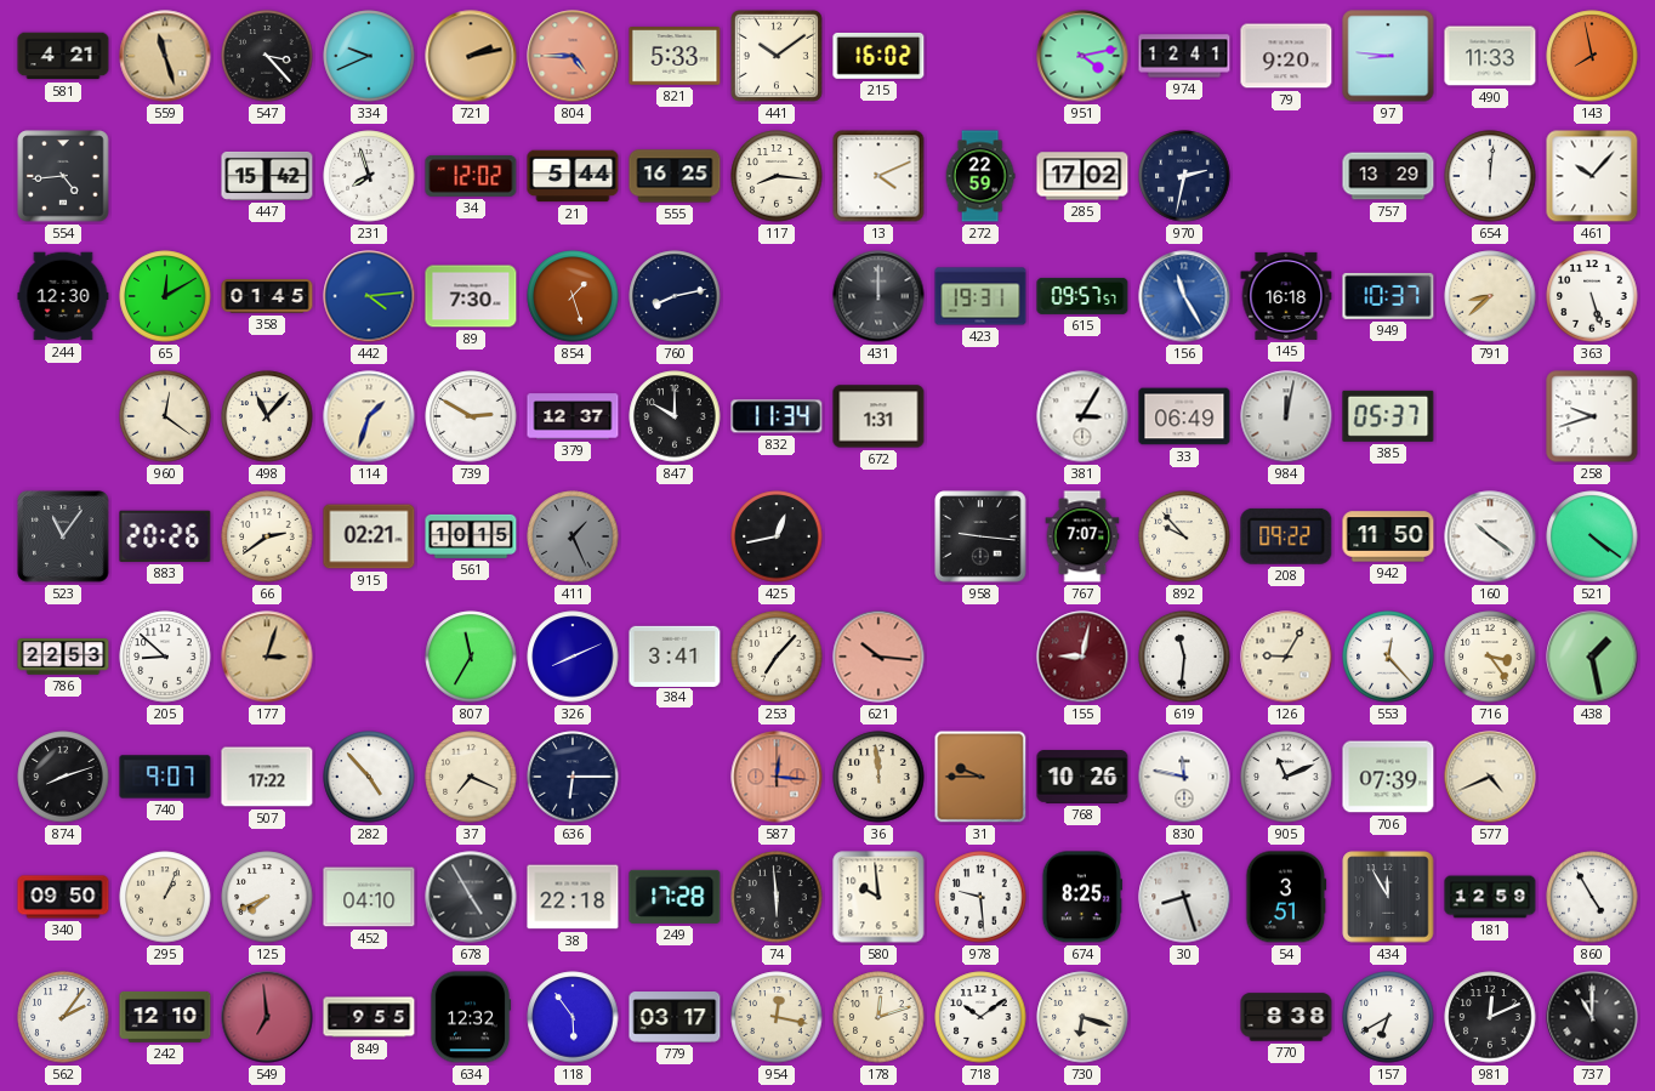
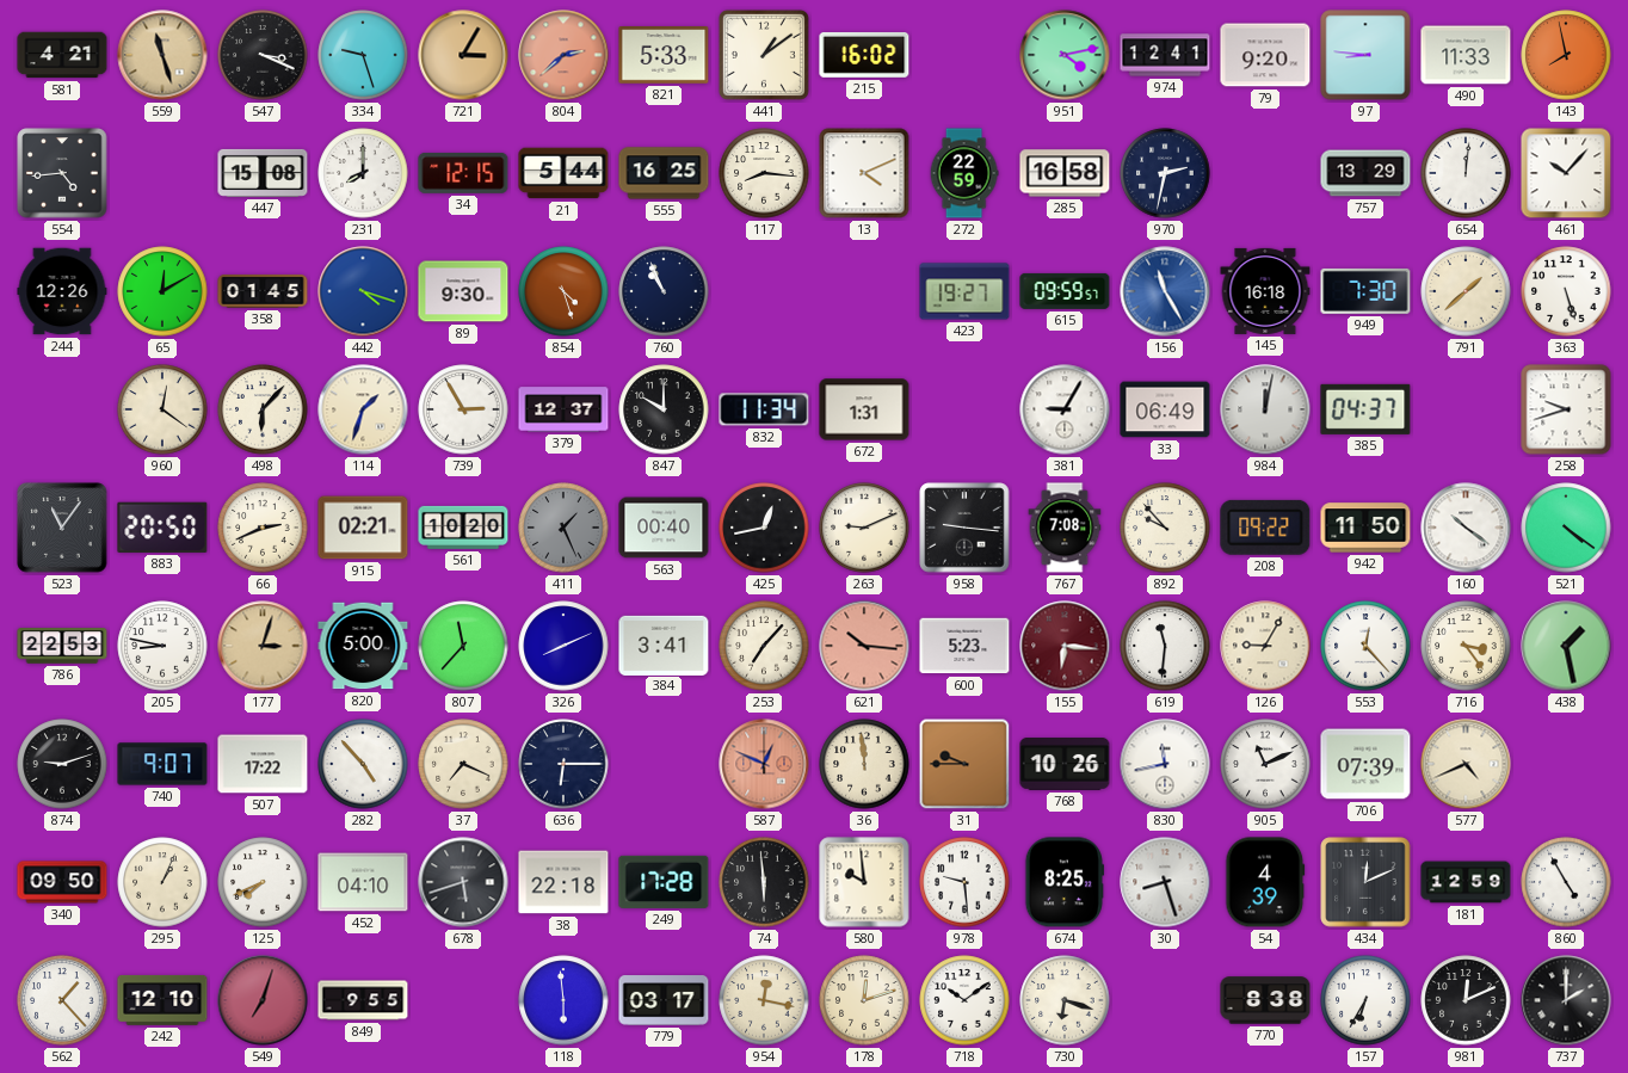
547: 3:23 -> 3:19
334: 9:41 -> 9:27
721: 2:13 -> 3:05
804: 4:45 -> 2:38
441: 10:09 -> 1:09
447: 15:42 -> 15:08
231: 7:57 -> 8:00
34: 12:02 -> 12:15
285: 17:02 -> 16:58
244: 12:30 -> 12:26
442: 4:14 -> 4:18
89: 7:30 -> 9:30
854: 1:27 -> 4:27
760: 8:13 -> 10:56
431: 12:00 -> none
423: 19:31 -> 19:27
615: 09:57 -> 09:59
949: 10:37 -> 7:30
791: 8:38 -> 1:38
498: 11:07 -> 6:07
739: 2:50 -> 2:55
381: 3:05 -> 9:05
385: 05:37 -> 04:37
883: 20:26 -> 20:50
66: 2:39 -> 2:41
561: 10:15 -> 10:20
563: none -> 00:40
263: none -> 9:11
767: 7:07 -> 7:08
205: 8:52 -> 8:47
820: none -> 5:00
807: 11:35 -> 11:37
600: none -> 5:23
155: 9:02 -> 6:16
874: 8:12 -> 9:12
587: 12:16 -> 12:49
830: 11:47 -> 11:43
678: 4:55 -> 5:42
54: 3:51 -> 4:39
434: 11:55 -> 12:11
562: 2:06 -> 1:23
549: 6:59 -> 7:03
634: 12:32 -> none
118: 5:54 -> 5:59
157: 6:40 -> 6:35
737: 11:00 -> 2:00
